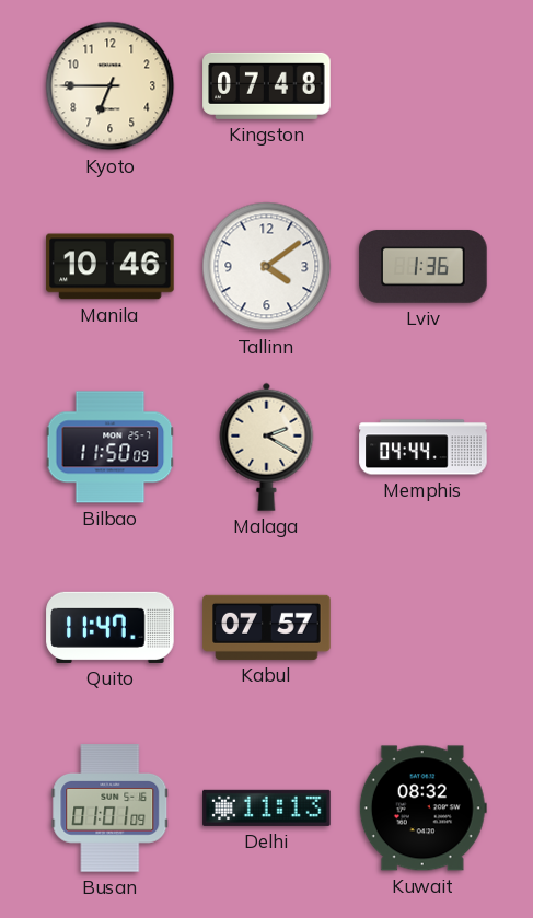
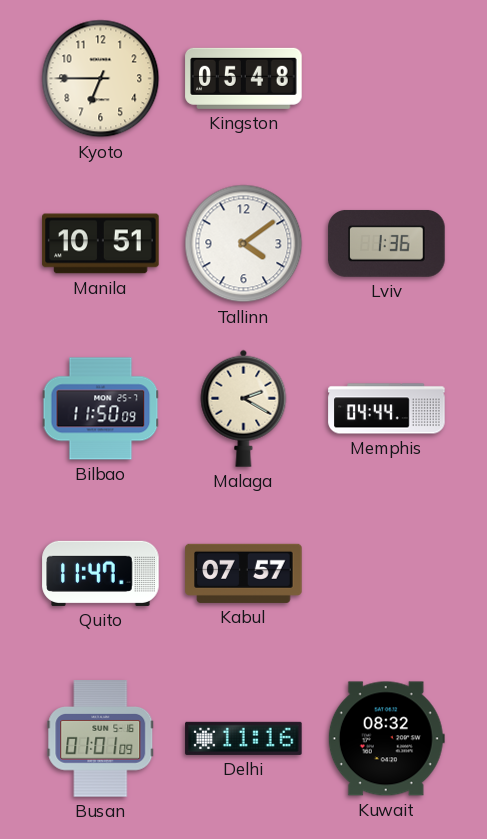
Kingston: 07:48 -> 05:48
Manila: 10:46 -> 10:51
Delhi: 11:13 -> 11:16
